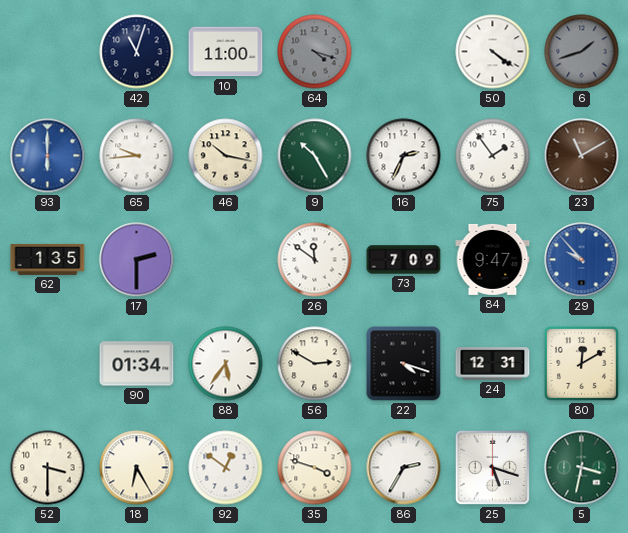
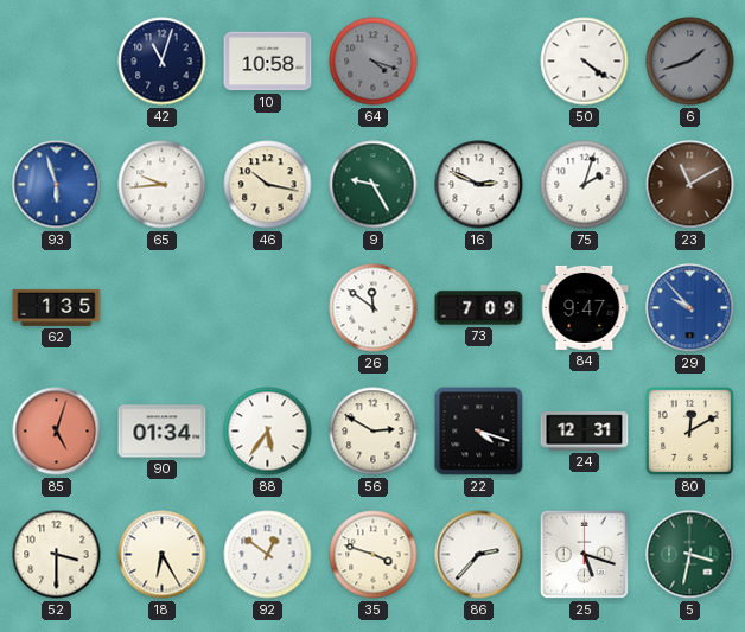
10: 11:00 -> 10:58
93: 6:00 -> 5:57
9: 10:25 -> 9:25
16: 2:34 -> 2:49
75: 1:54 -> 2:03
17: 2:30 -> none
85: none -> 5:03
86: 2:35 -> 2:37
